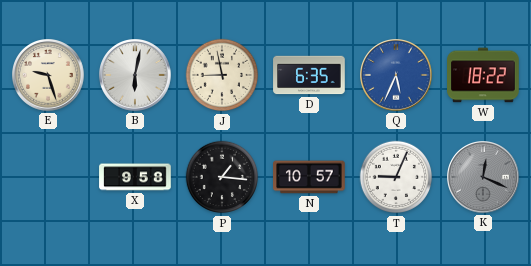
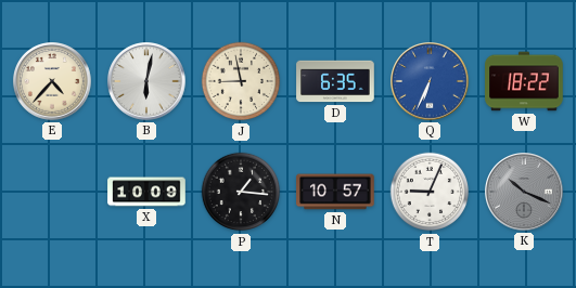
E: 9:27 -> 4:37
Q: 5:34 -> 6:34
X: 9:58 -> 10:09
K: 12:19 -> 10:19
